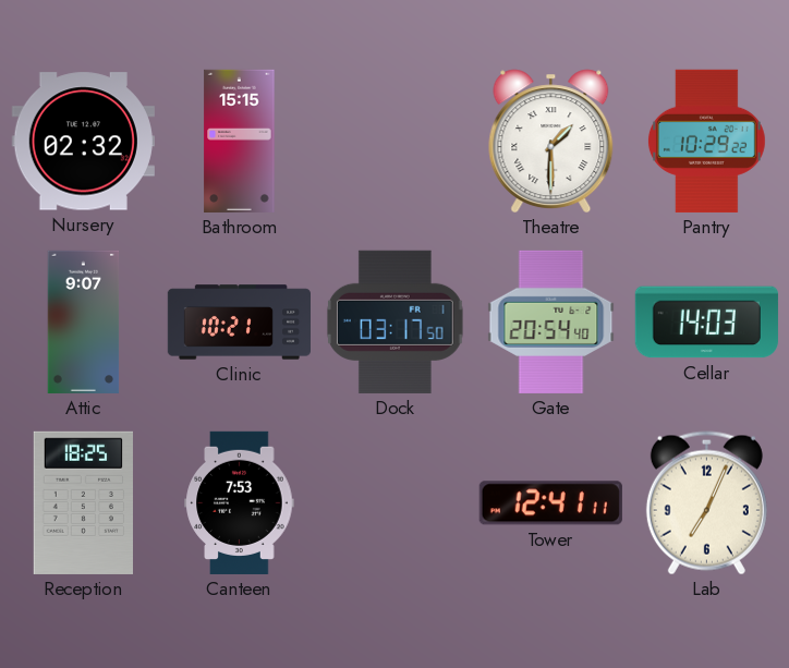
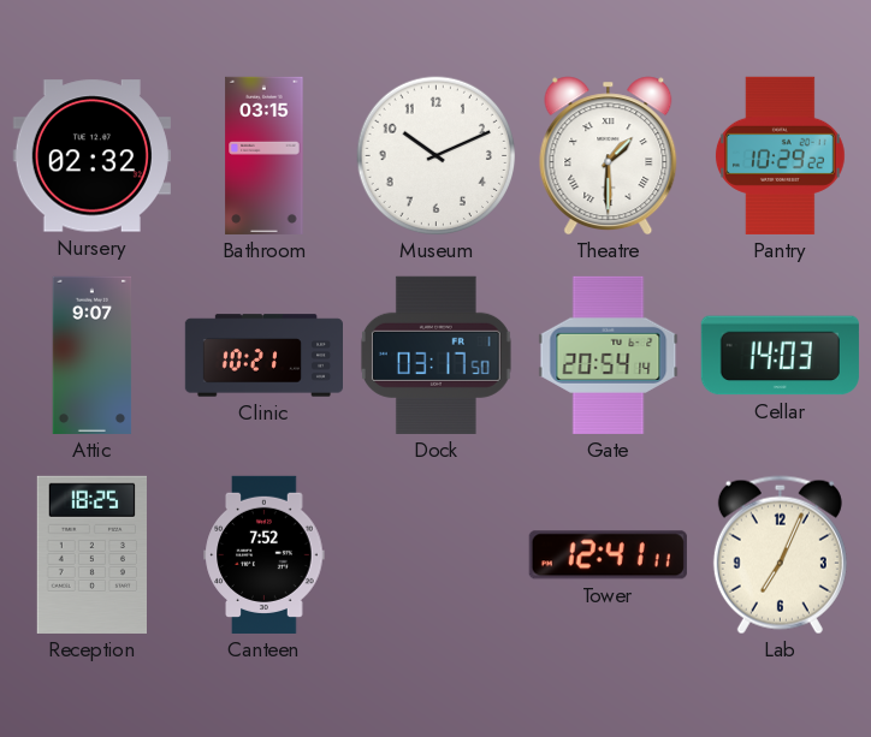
Bathroom: 15:15 -> 03:15
Museum: none -> 10:11
Gate: 20:54:40 -> 20:54:14
Canteen: 7:53 -> 7:52
